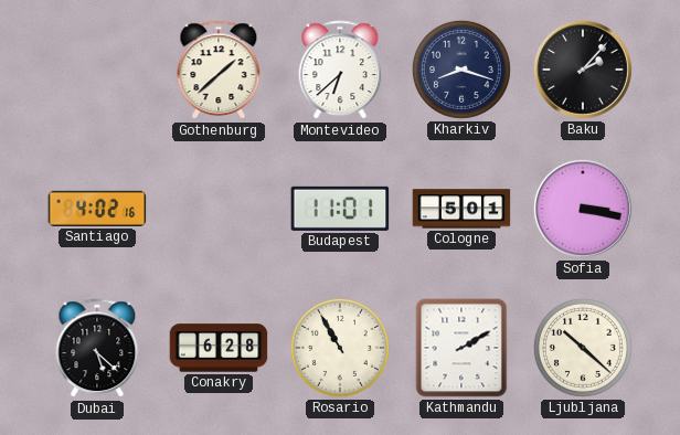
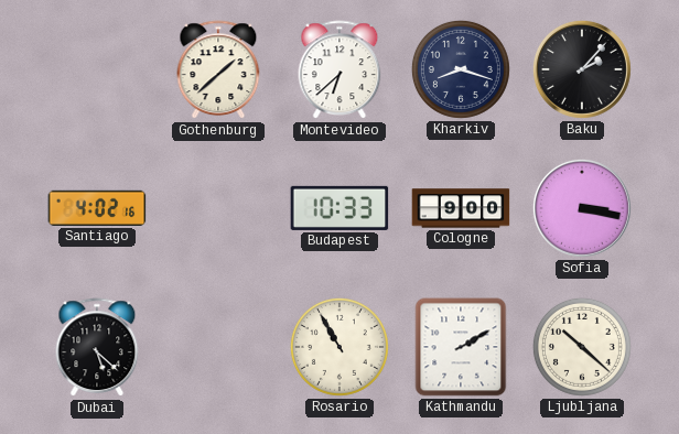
Budapest: 11:01 -> 10:33
Cologne: 5:01 -> 9:00
Conakry: 6:28 -> none
